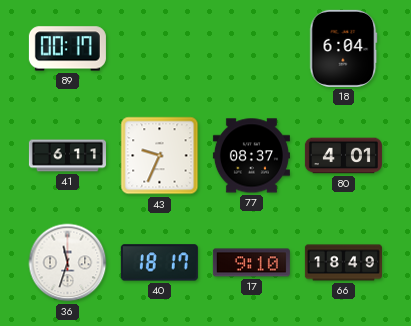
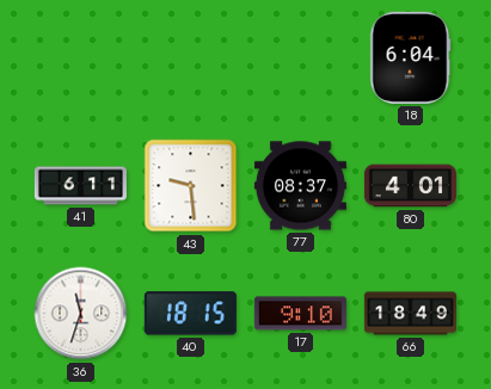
89: 00:17 -> none
43: 9:34 -> 9:29
40: 18:17 -> 18:15
